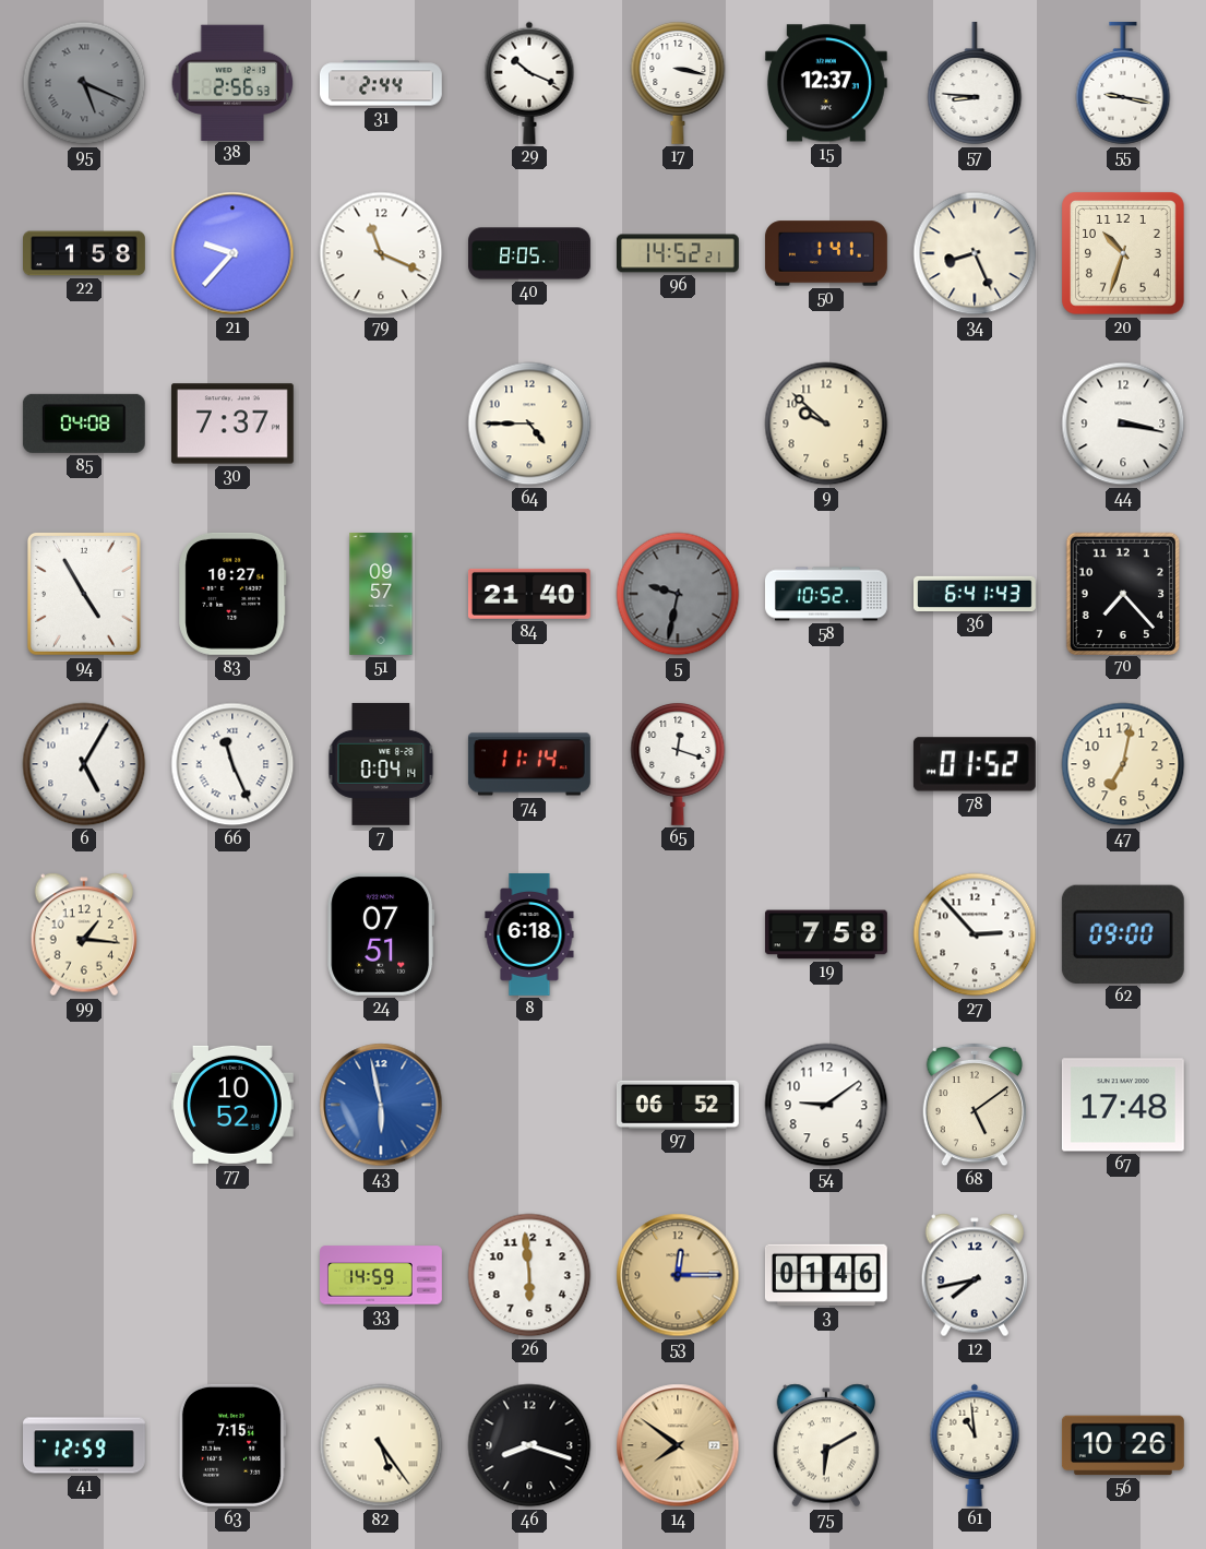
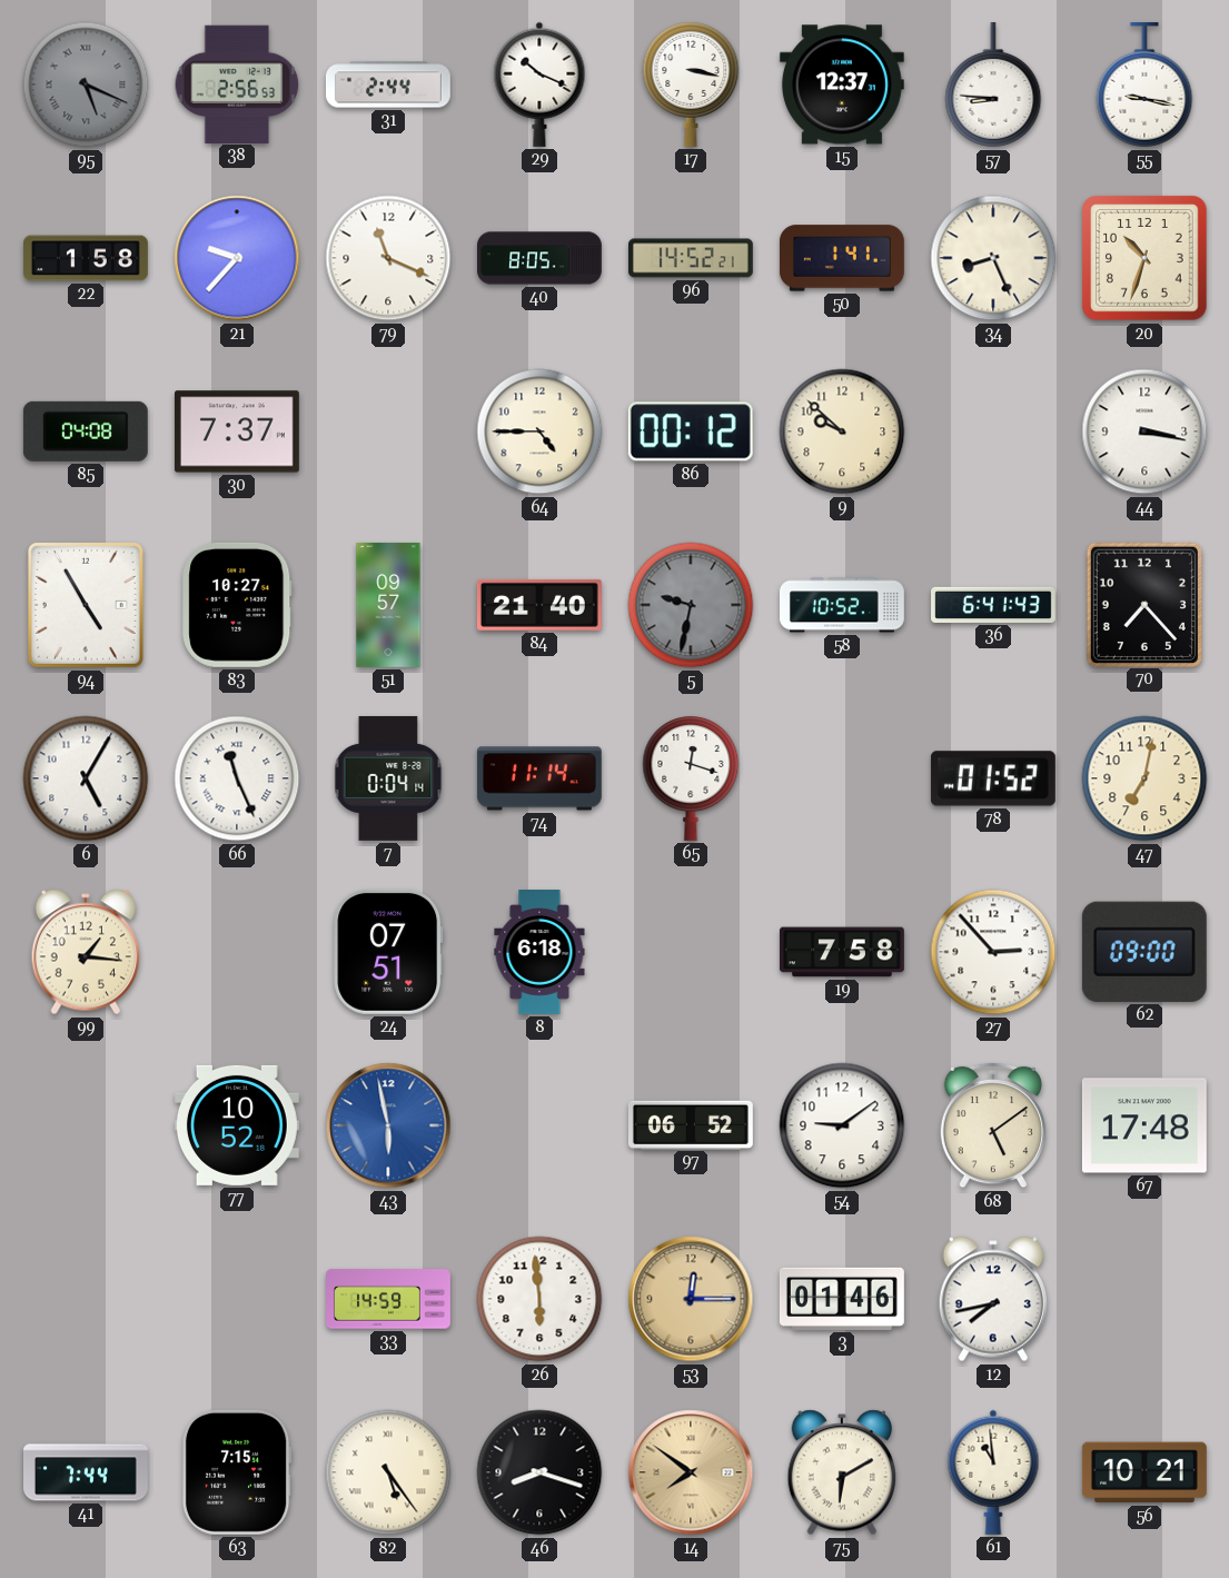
86: none -> 00:12
41: 12:59 -> 7:44
56: 10:26 -> 10:21
